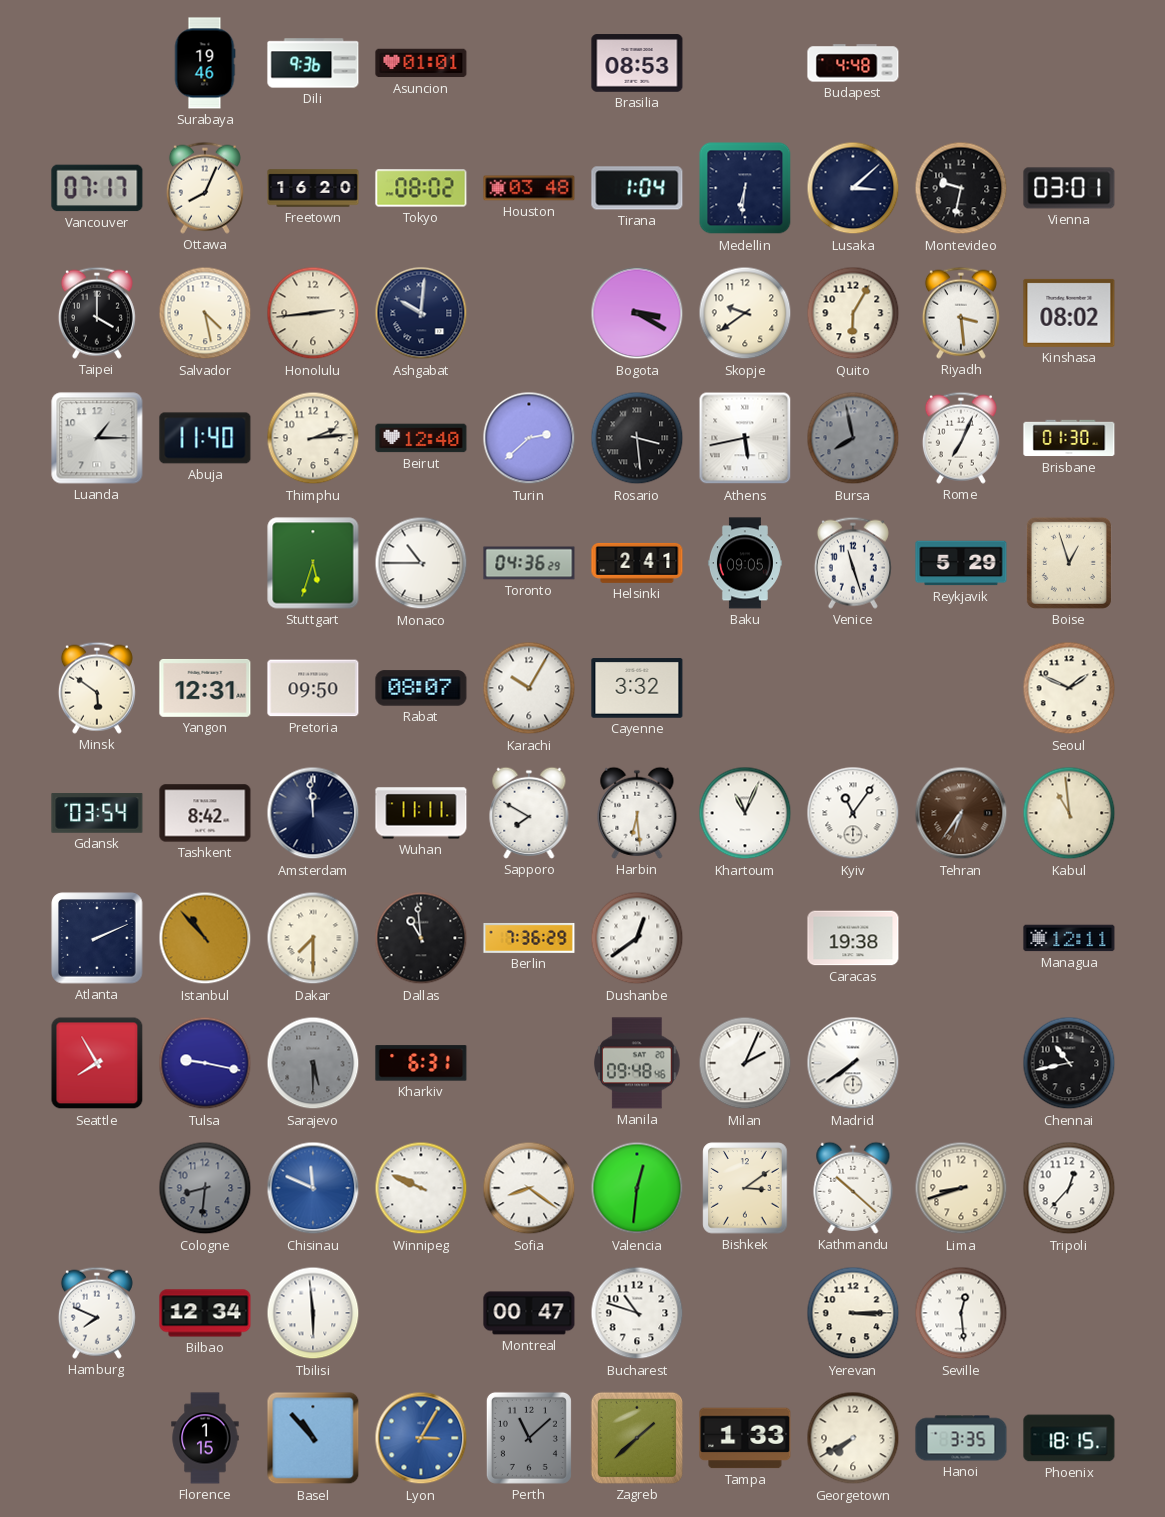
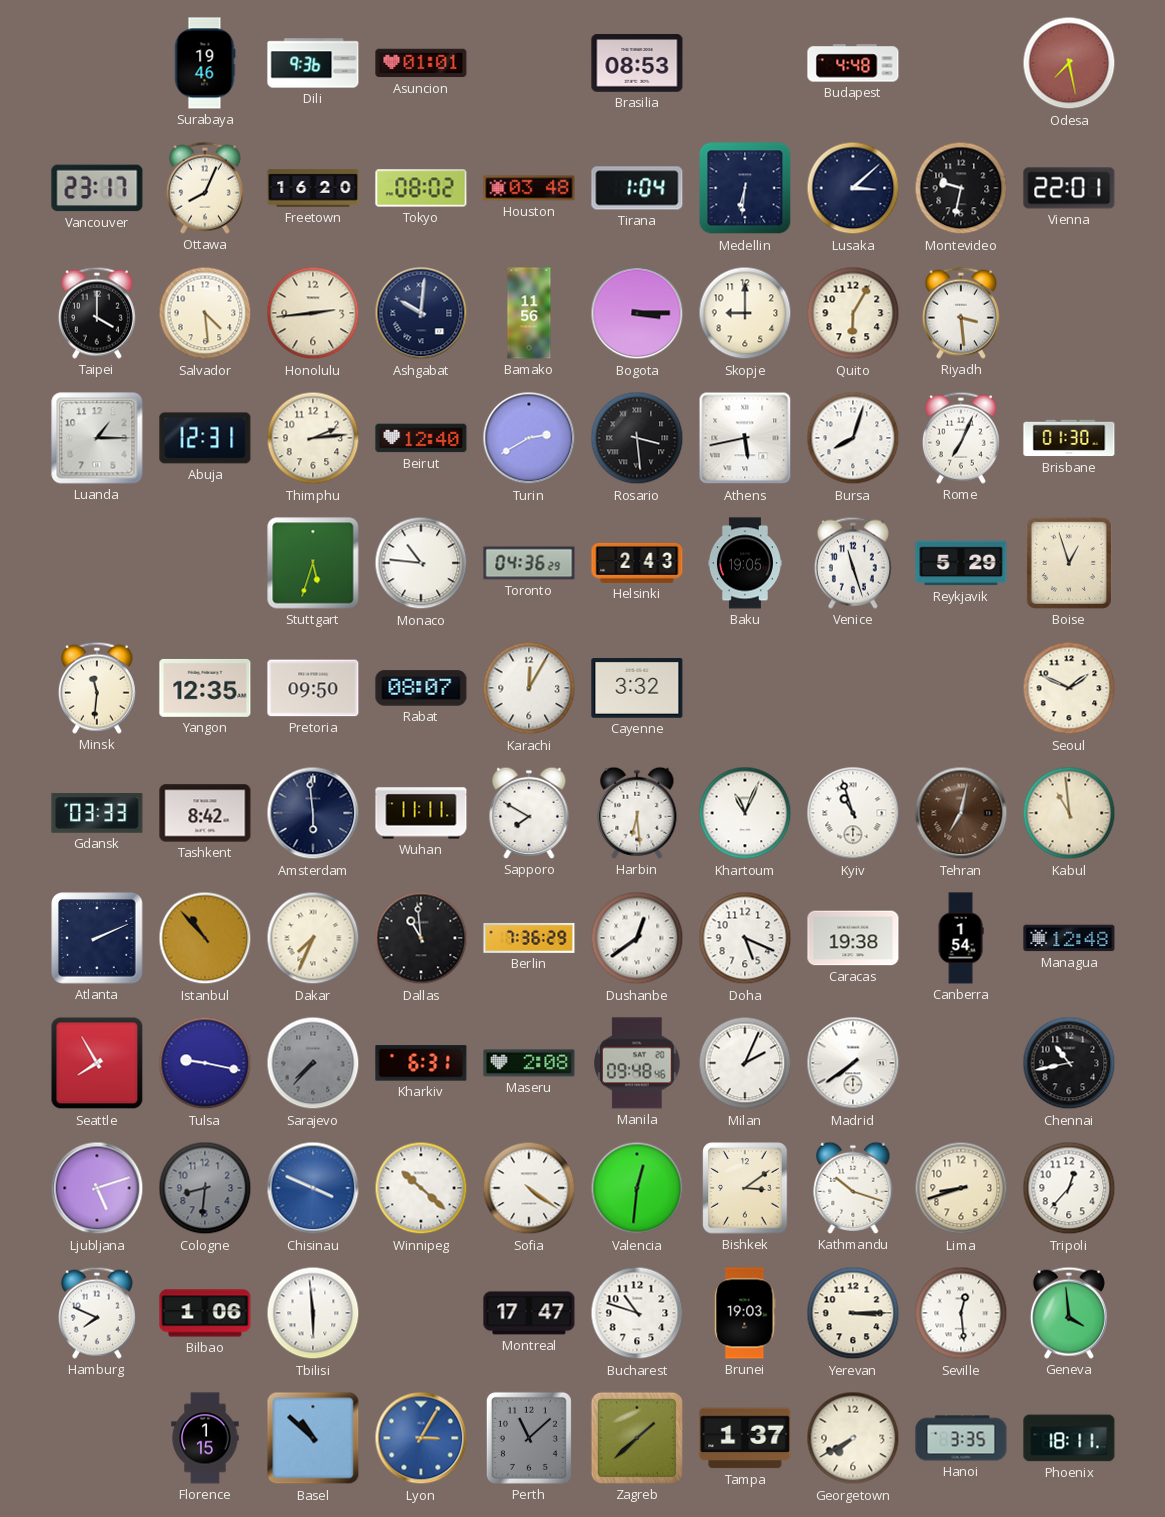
Odesa: none -> 7:28
Vancouver: 07:17 -> 23:17
Vienna: 03:01 -> 22:01
Salvador: 4:28 -> 4:29
Bamako: none -> 11:56
Bogota: 3:20 -> 3:15
Skopje: 9:39 -> 9:00
Kinshasa: 08:02 -> none
Abuja: 11:40 -> 12:31
Turin: 2:38 -> 2:40
Bursa: 7:58 -> 8:03
Bursa dial: grey -> white
Monaco: 10:45 -> 10:46
Helsinki: 2:41 -> 2:43
Baku: 09:05 -> 19:05
Minsk: 5:51 -> 11:31
Yangon: 12:31 -> 12:35
Karachi: 10:05 -> 12:05
Gdansk: 03:54 -> 03:33
Amsterdam: 11:59 -> 5:59
Kyiv: 11:06 -> 10:57
Tehran: 6:36 -> 7:02
Dakar: 7:30 -> 7:34
Doha: none -> 5:19
Canberra: none -> 1:54
Managua: 12:11 -> 12:48
Sarajevo: 5:30 -> 7:37
Maseru: none -> 2:08
Ljubljana: none -> 5:12
Chisinau: 11:49 -> 3:49
Winnipeg: 9:49 -> 10:22
Sofia: 8:21 -> 4:21
Kathmandu: 10:22 -> 10:18
Bilbao: 12:34 -> 1:06
Montreal: 00:47 -> 17:47
Brunei: none -> 19:03
Geneva: none -> 3:59
Basel: 10:53 -> 10:52
Tampa: 1:33 -> 1:37
Phoenix: 18:15 -> 18:11
